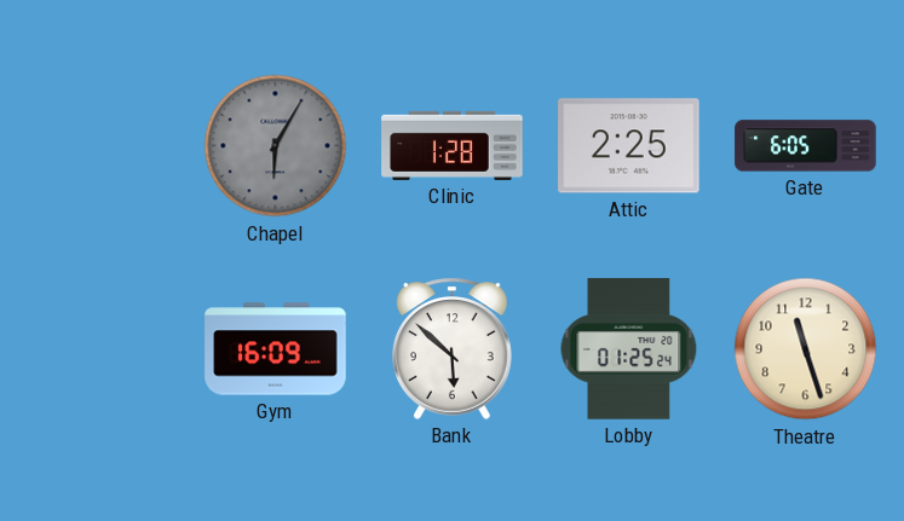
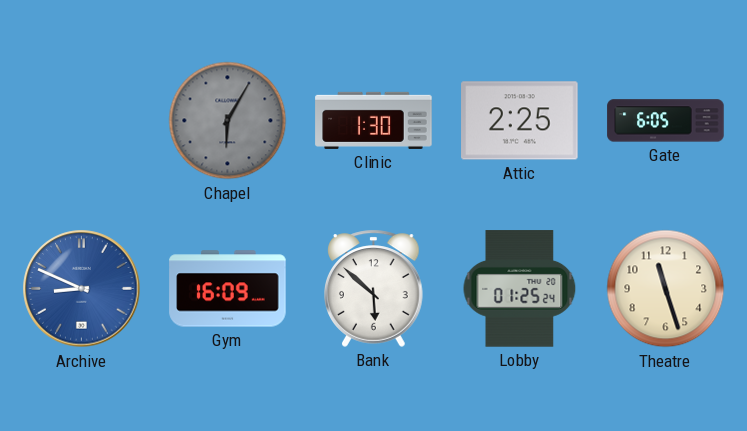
Clinic: 1:28 -> 1:30
Archive: none -> 8:49
